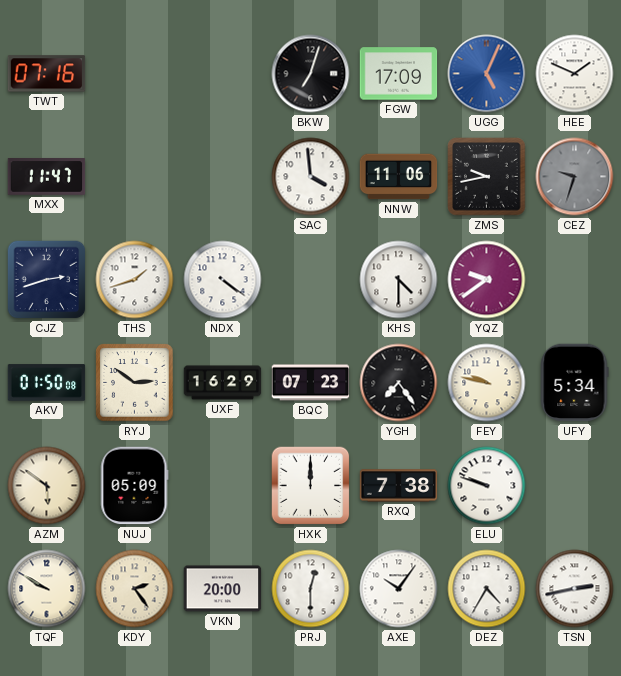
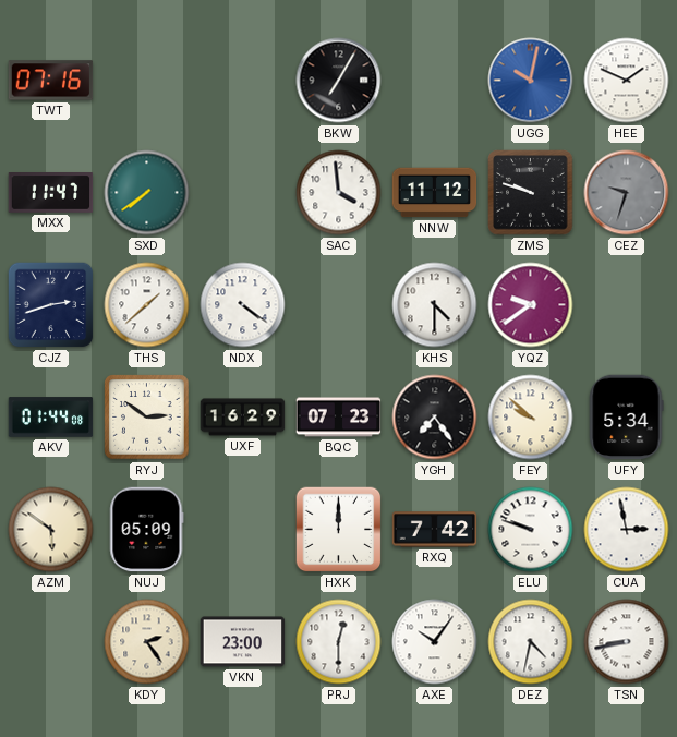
BKW: 7:03 -> 7:05
FGW: 17:09 -> none
UGG: 5:04 -> 10:02
SXD: none -> 7:39
NNW: 11:06 -> 11:12
ZMS: 9:43 -> 9:48
THS: 1:42 -> 1:38
AKV: 01:50 -> 01:44
FEY: 9:47 -> 9:52
RXQ: 7:38 -> 7:42
CUA: none -> 2:58
TQF: 9:50 -> none
VKN: 20:00 -> 23:00
DEZ: 4:35 -> 4:32
TSN: 2:43 -> 8:43
